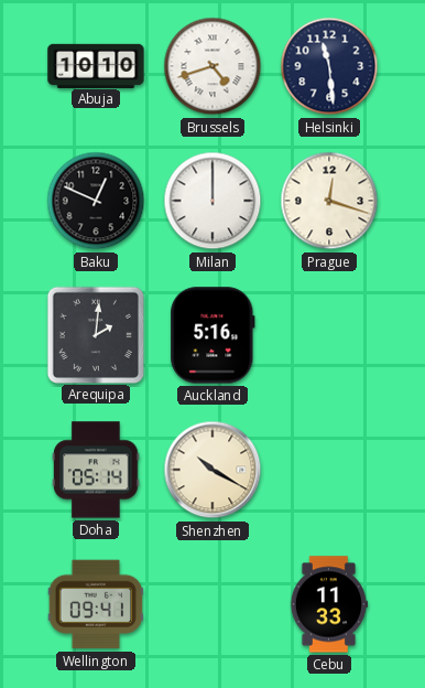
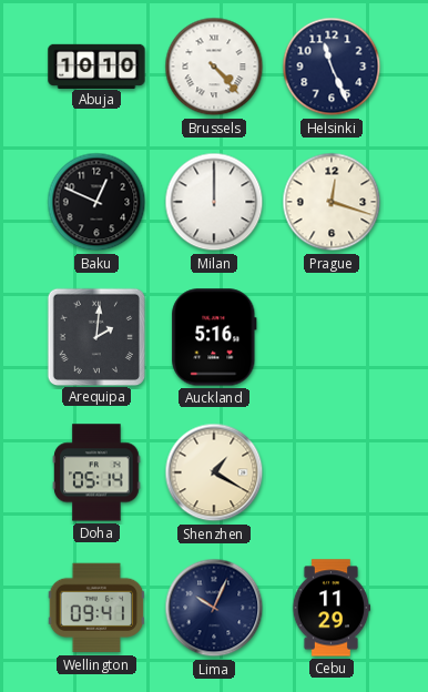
Brussels: 4:42 -> 4:23
Helsinki: 11:29 -> 11:26
Shenzhen: 10:20 -> 1:20
Lima: none -> 10:04
Cebu: 11:33 -> 11:29
